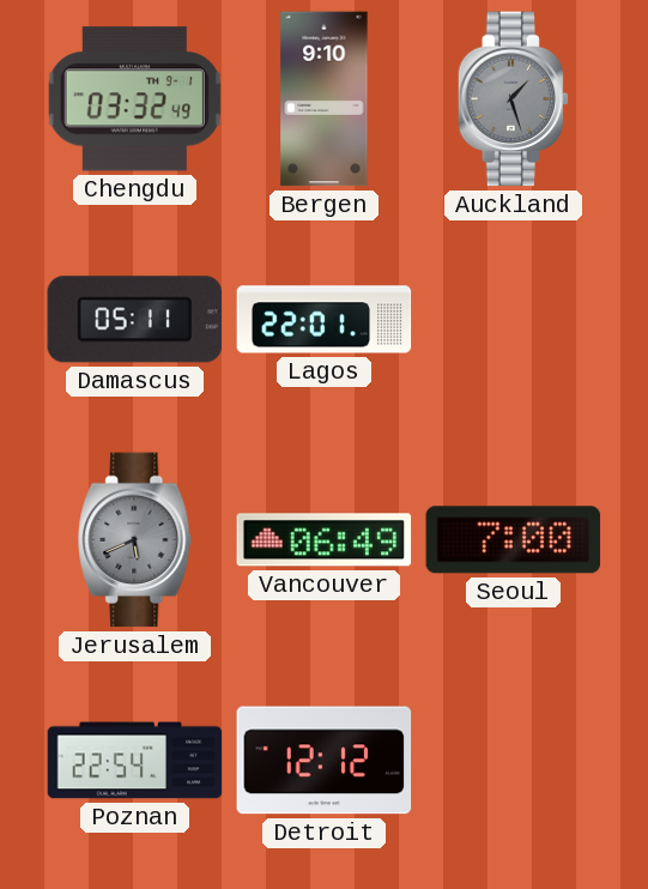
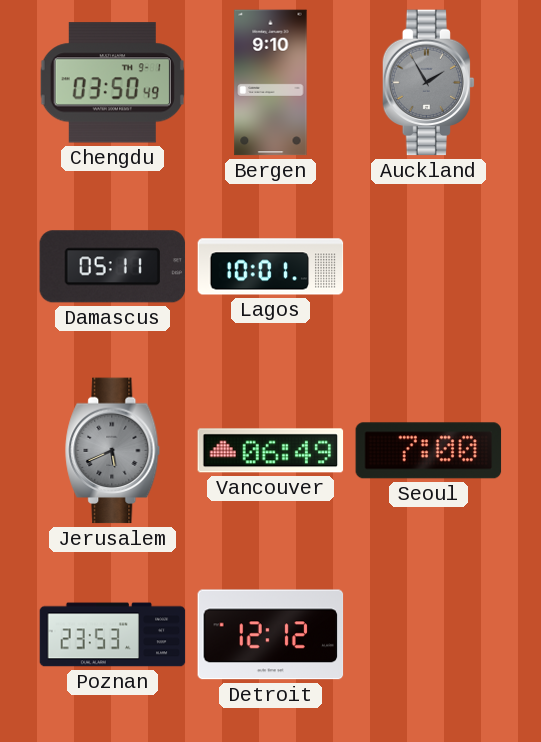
Chengdu: 03:32 -> 03:50
Auckland: 1:27 -> 1:55
Lagos: 22:01 -> 10:01
Poznan: 22:54 -> 23:53
